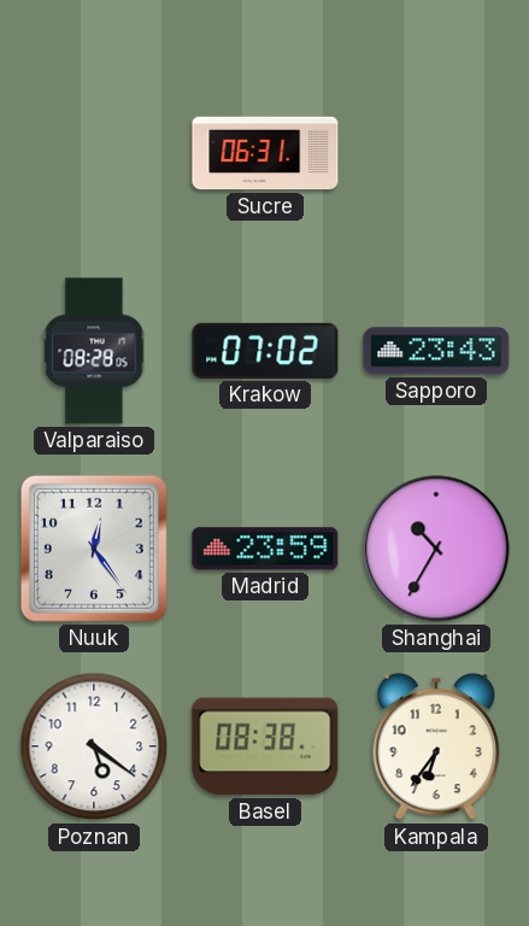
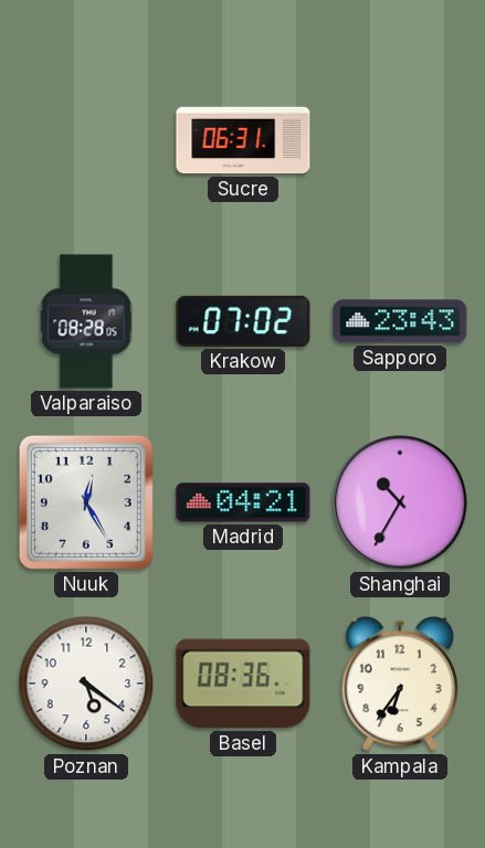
Nuuk: 12:24 -> 12:25
Madrid: 23:59 -> 04:21
Basel: 08:38 -> 08:36
